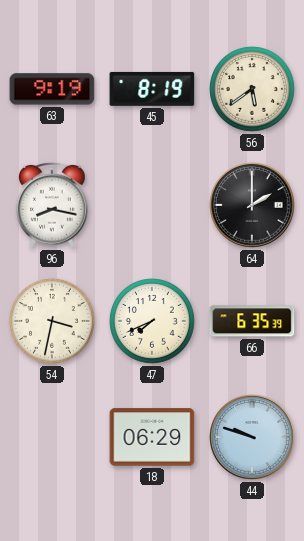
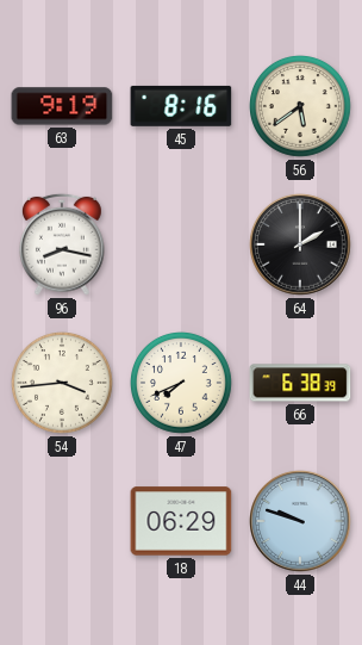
45: 8:19 -> 8:16
54: 3:32 -> 3:44
66: 6:35 -> 6:38
